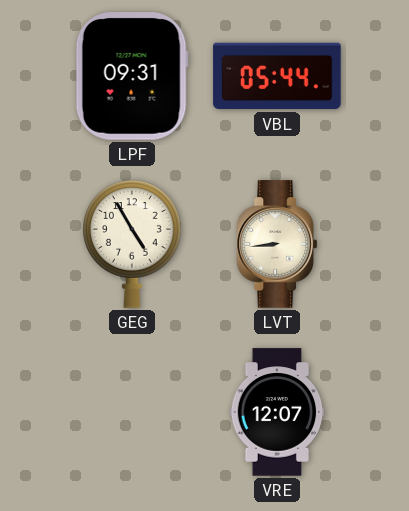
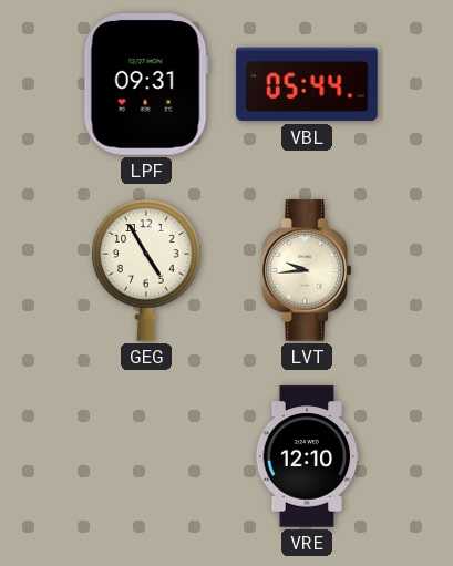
LVT: 8:44 -> 9:44
VRE: 12:07 -> 12:10
